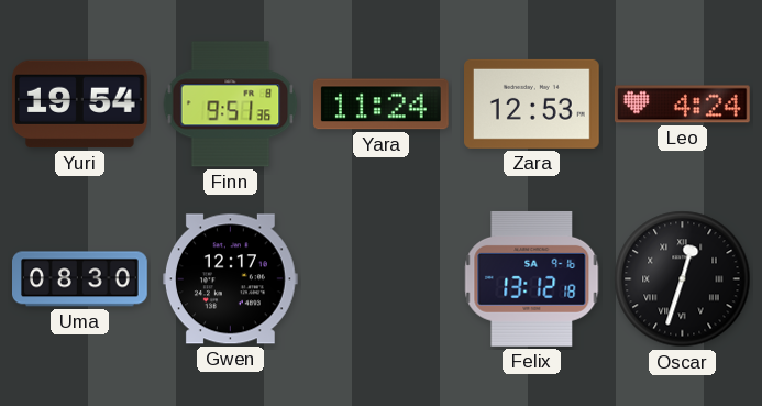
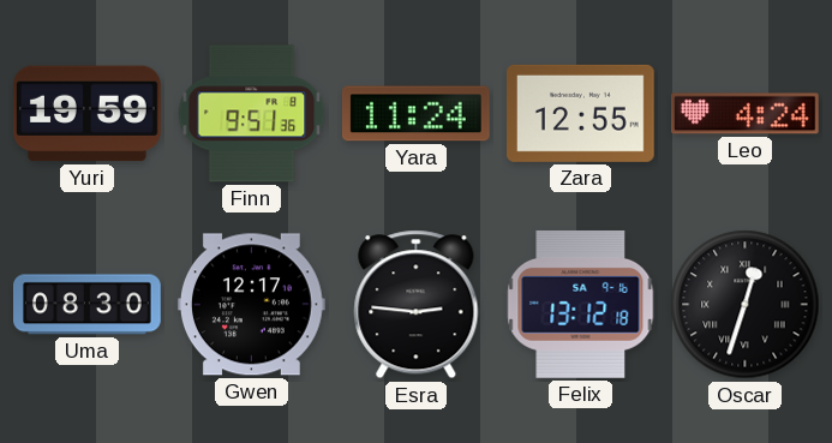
Yuri: 19:54 -> 19:59
Zara: 12:53 -> 12:55
Esra: none -> 2:46
